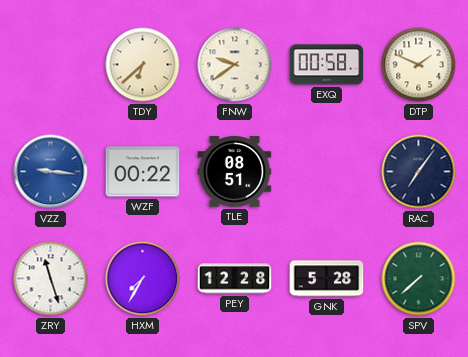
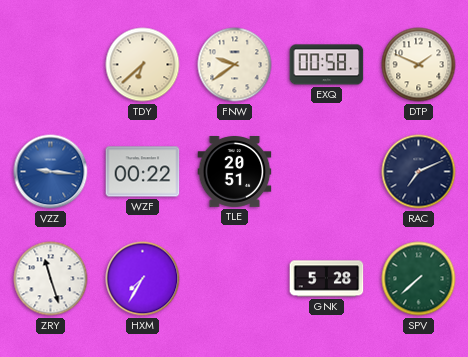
TLE: 08:51 -> 20:51
RAC: 7:06 -> 7:11
PEY: 12:28 -> none
